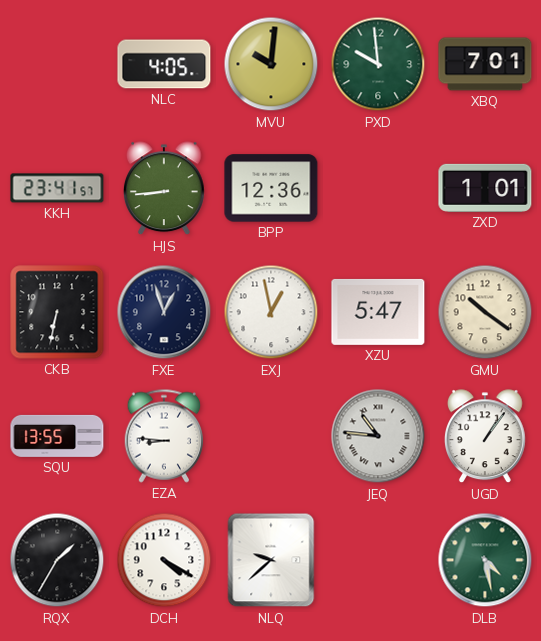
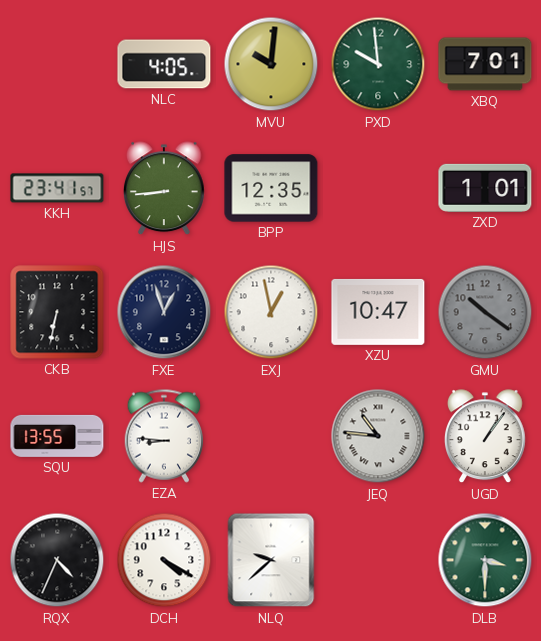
BPP: 12:36 -> 12:35
XZU: 5:47 -> 10:47
GMU dial: cream -> grey
RQX: 1:35 -> 4:34
DLB: 4:28 -> 3:30
